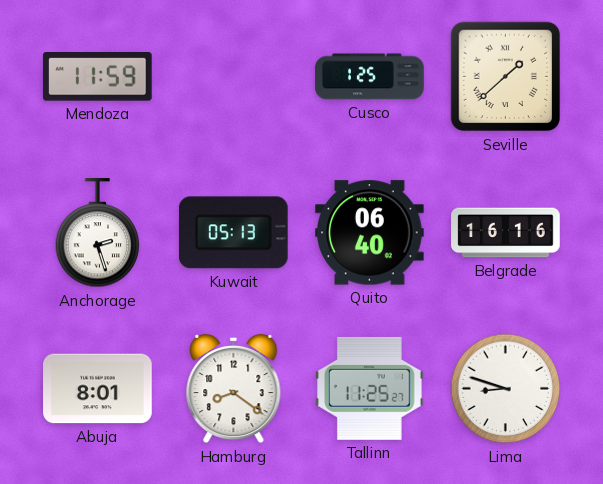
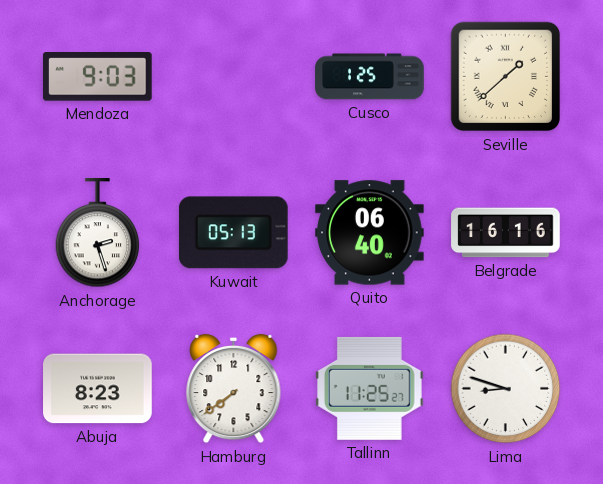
Mendoza: 11:59 -> 9:03
Abuja: 8:01 -> 8:23
Hamburg: 8:21 -> 7:39
